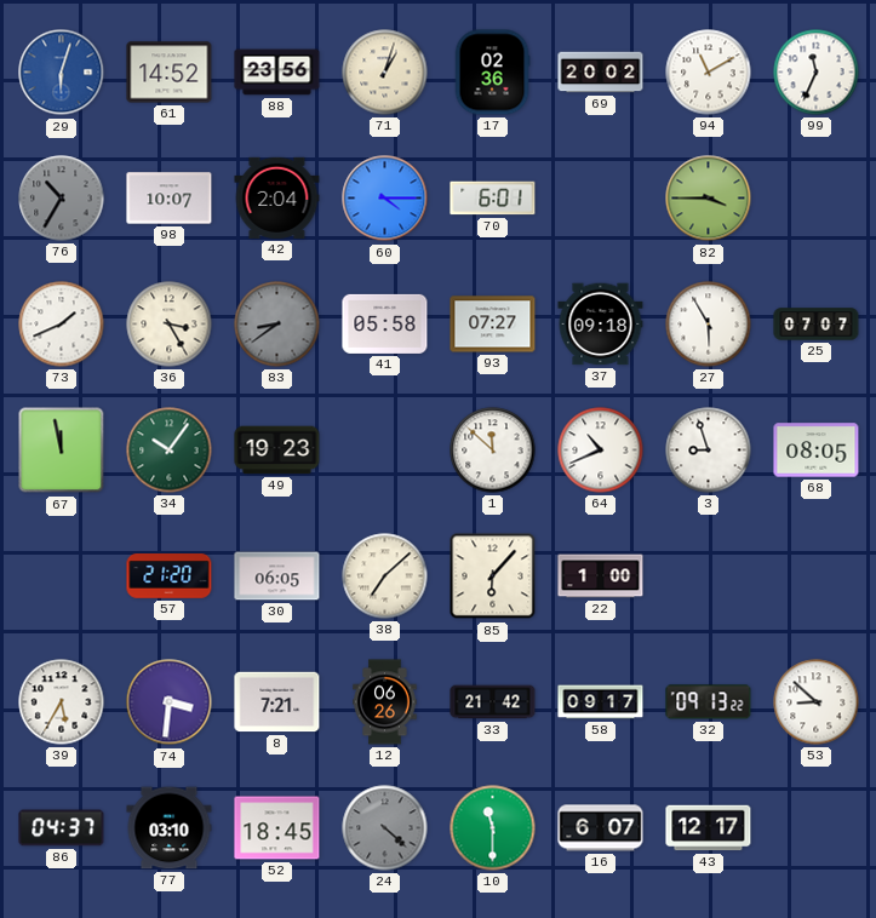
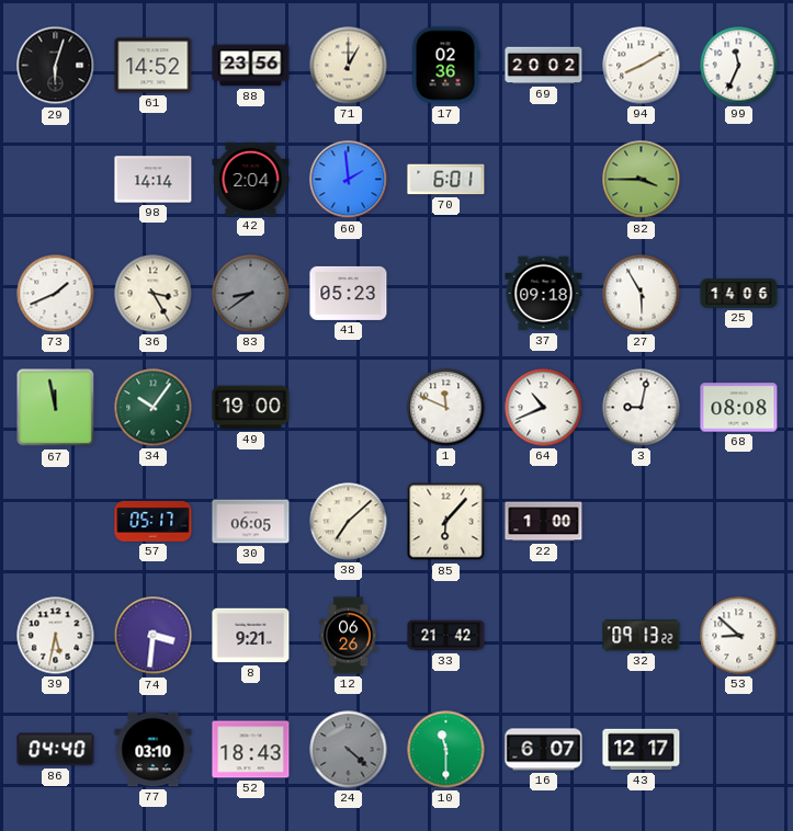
29 dial: blue -> black
71: 1:03 -> 1:00
94: 11:10 -> 8:10
76: 10:35 -> none
98: 10:07 -> 14:14
60: 4:15 -> 1:59
41: 05:58 -> 05:23
93: 07:27 -> none
25: 07:07 -> 14:06
49: 19:23 -> 19:00
1: 11:52 -> 11:49
3: 8:57 -> 9:02
68: 08:05 -> 08:08
57: 21:20 -> 05:17
39: 5:35 -> 5:32
8: 7:21 -> 9:21
58: 09:17 -> none
86: 04:37 -> 04:40
52: 18:45 -> 18:43
